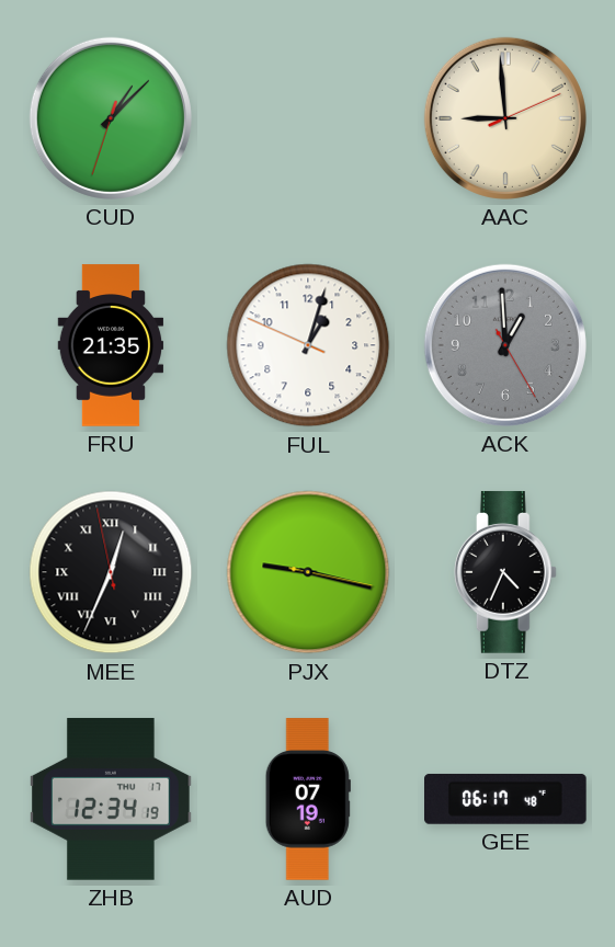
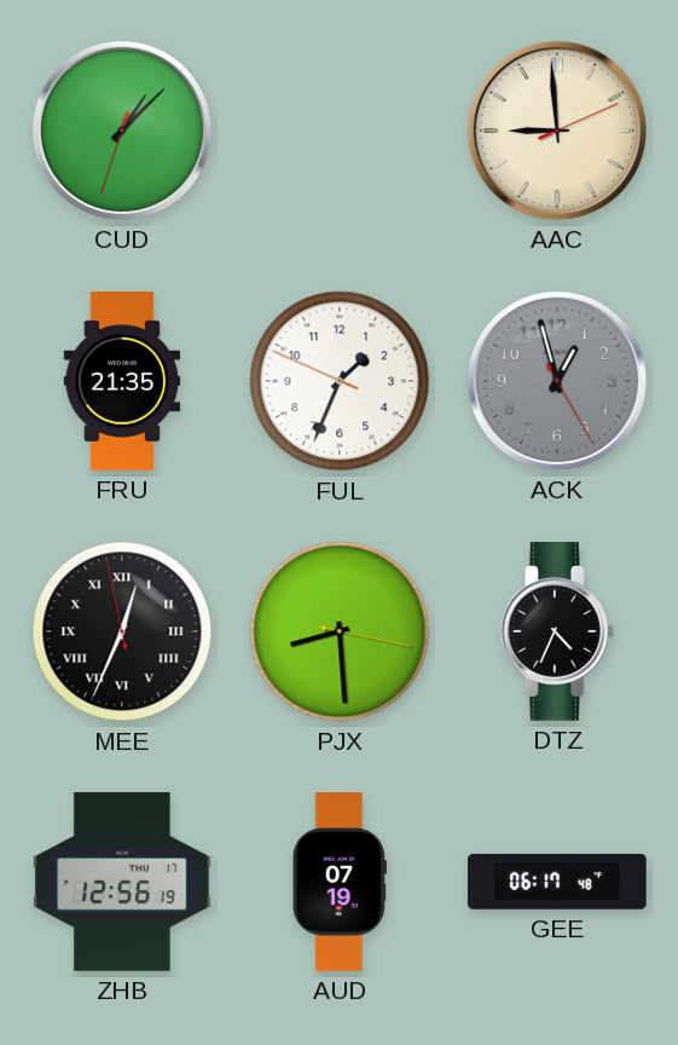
FUL: 1:02 -> 1:33
ACK: 12:59 -> 12:57
PJX: 9:17 -> 8:29
ZHB: 12:34 -> 12:56
